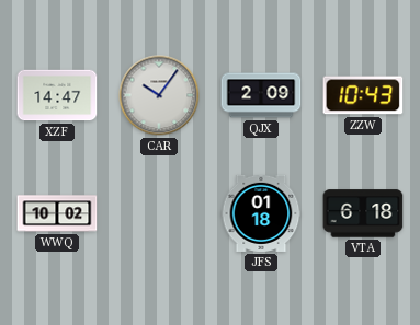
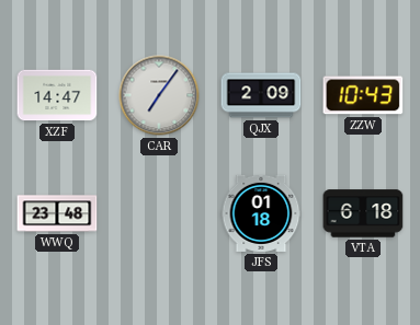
CAR: 10:06 -> 7:06
WWQ: 10:02 -> 23:48
